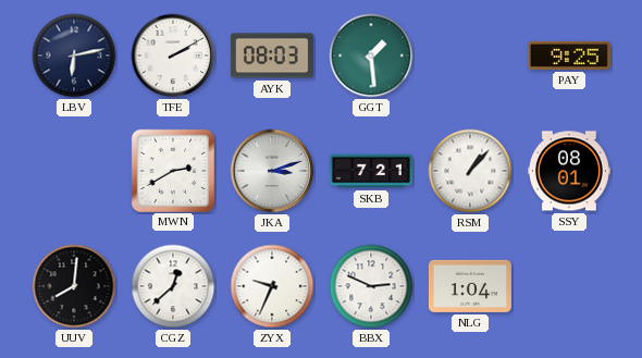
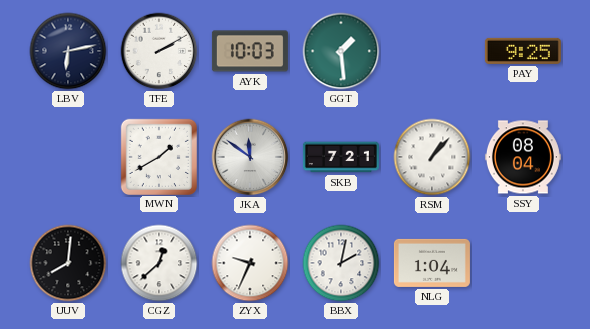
AYK: 08:03 -> 10:03
MWN: 2:40 -> 1:40
JKA: 3:12 -> 11:51
SSY: 08:01 -> 08:04
BBX: 2:49 -> 2:02
